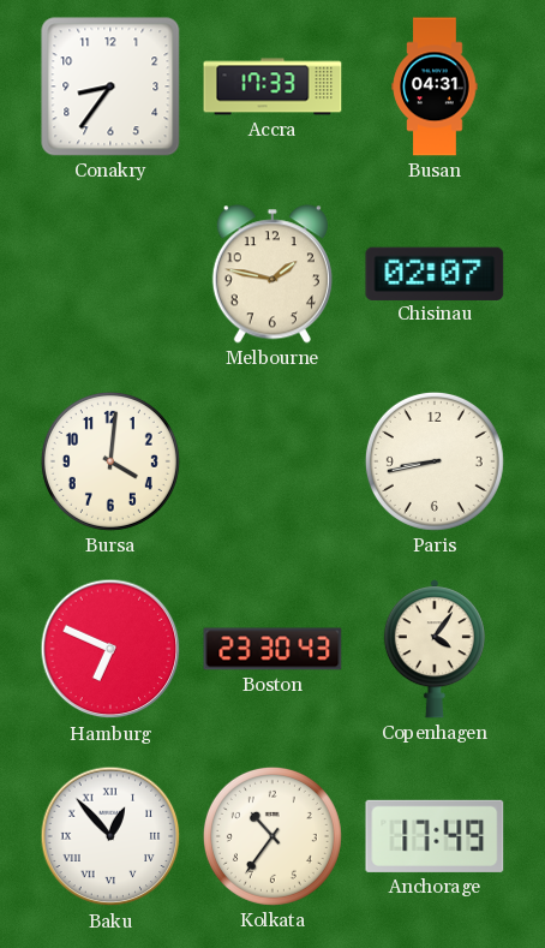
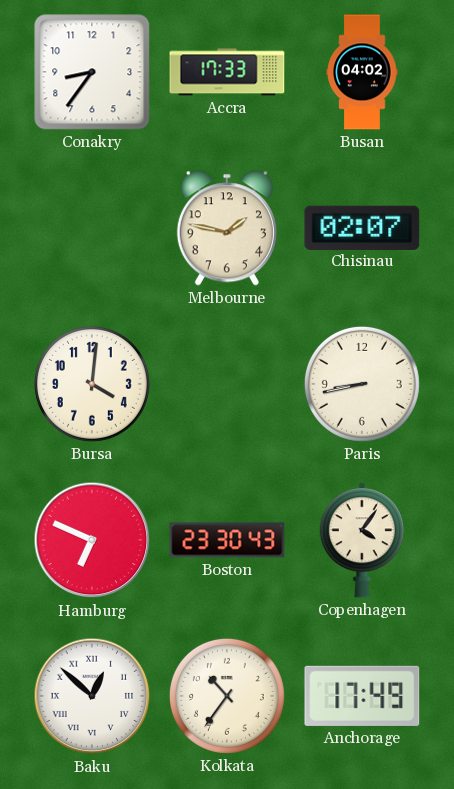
Busan: 04:31 -> 04:02
Baku: 12:53 -> 12:52
